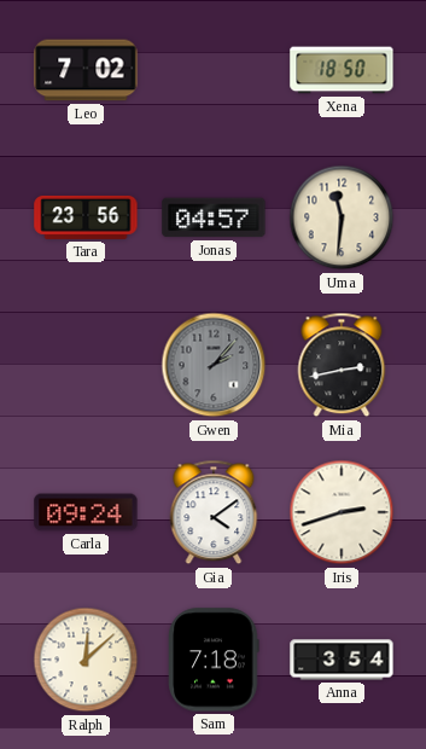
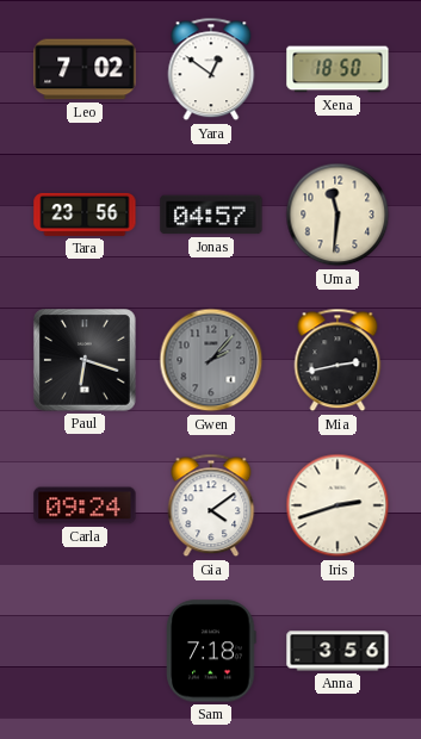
Yara: none -> 12:51
Paul: none -> 6:18
Ralph: 12:08 -> none
Anna: 3:54 -> 3:56
